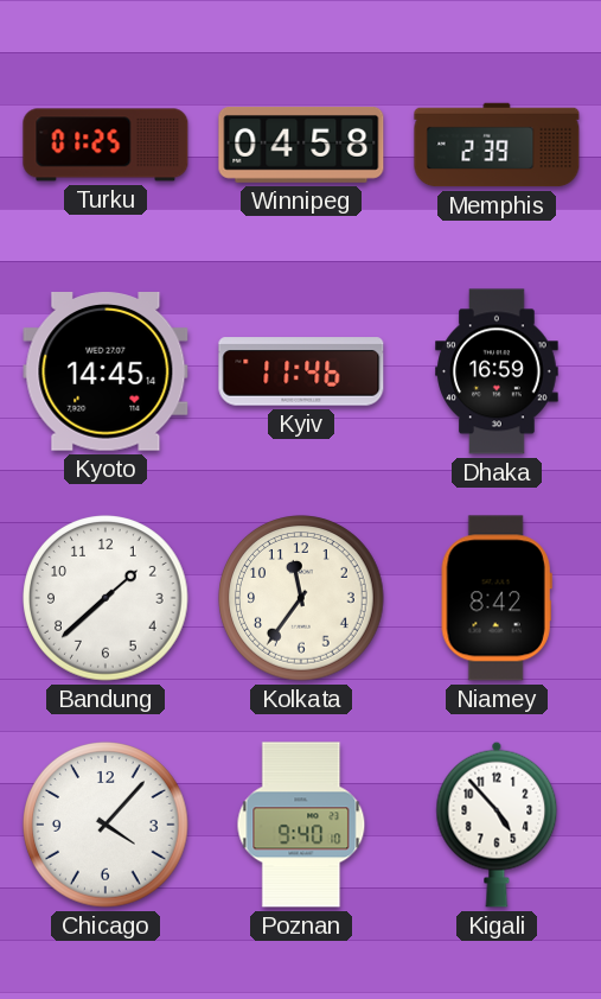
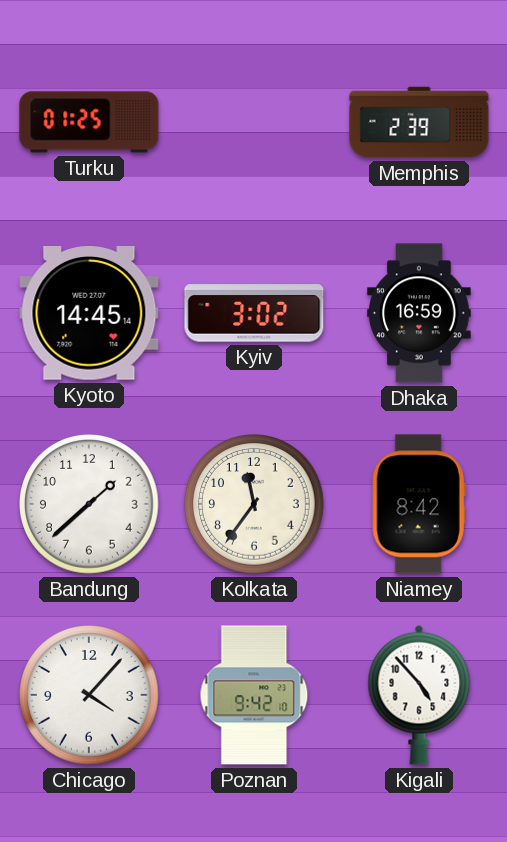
Winnipeg: 04:58 -> none
Kyiv: 11:46 -> 3:02
Poznan: 9:40 -> 9:42
